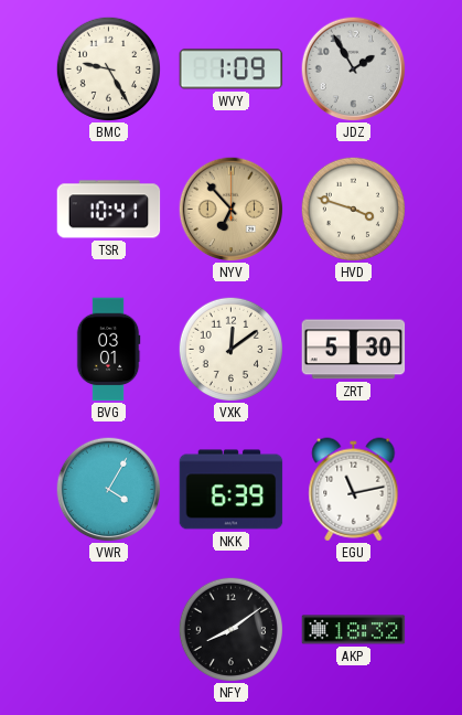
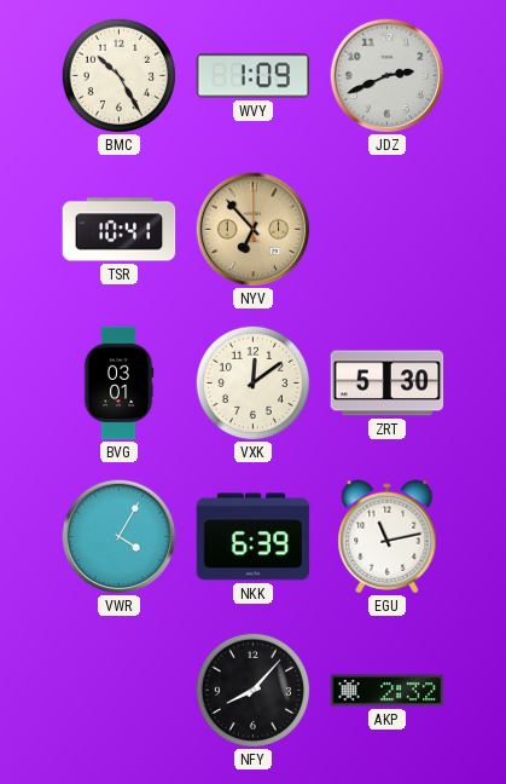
BMC: 9:25 -> 10:25
JDZ: 1:55 -> 2:41
HVD: 3:48 -> none
NFY: 8:09 -> 8:07
AKP: 18:32 -> 2:32
